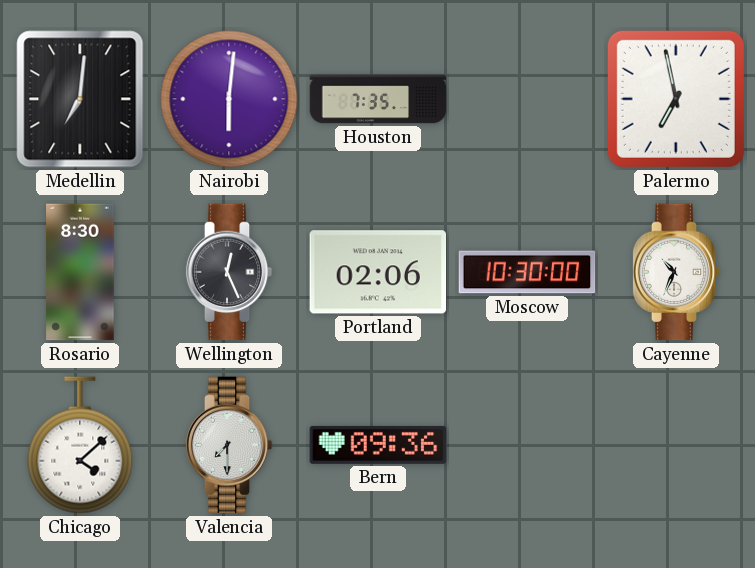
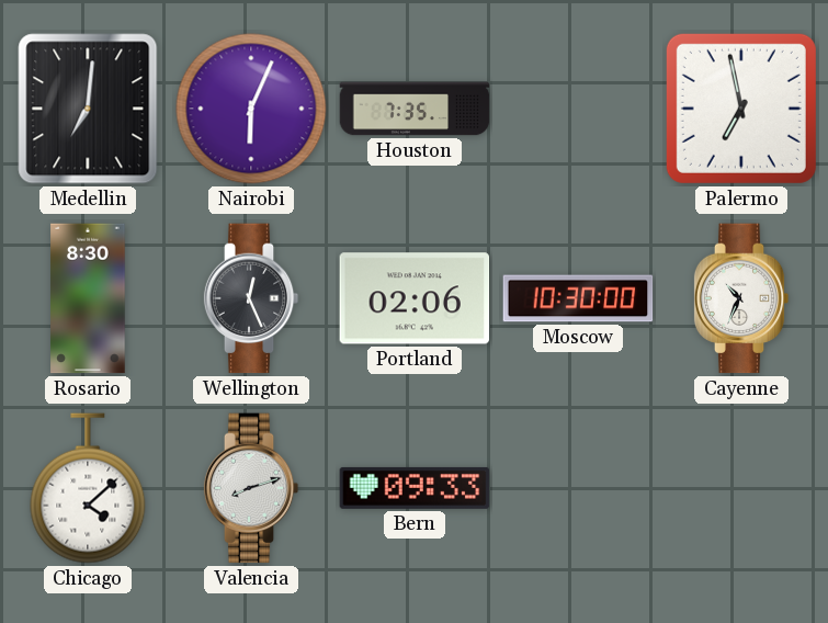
Nairobi: 6:01 -> 6:04
Valencia: 7:30 -> 8:12
Bern: 09:36 -> 09:33
